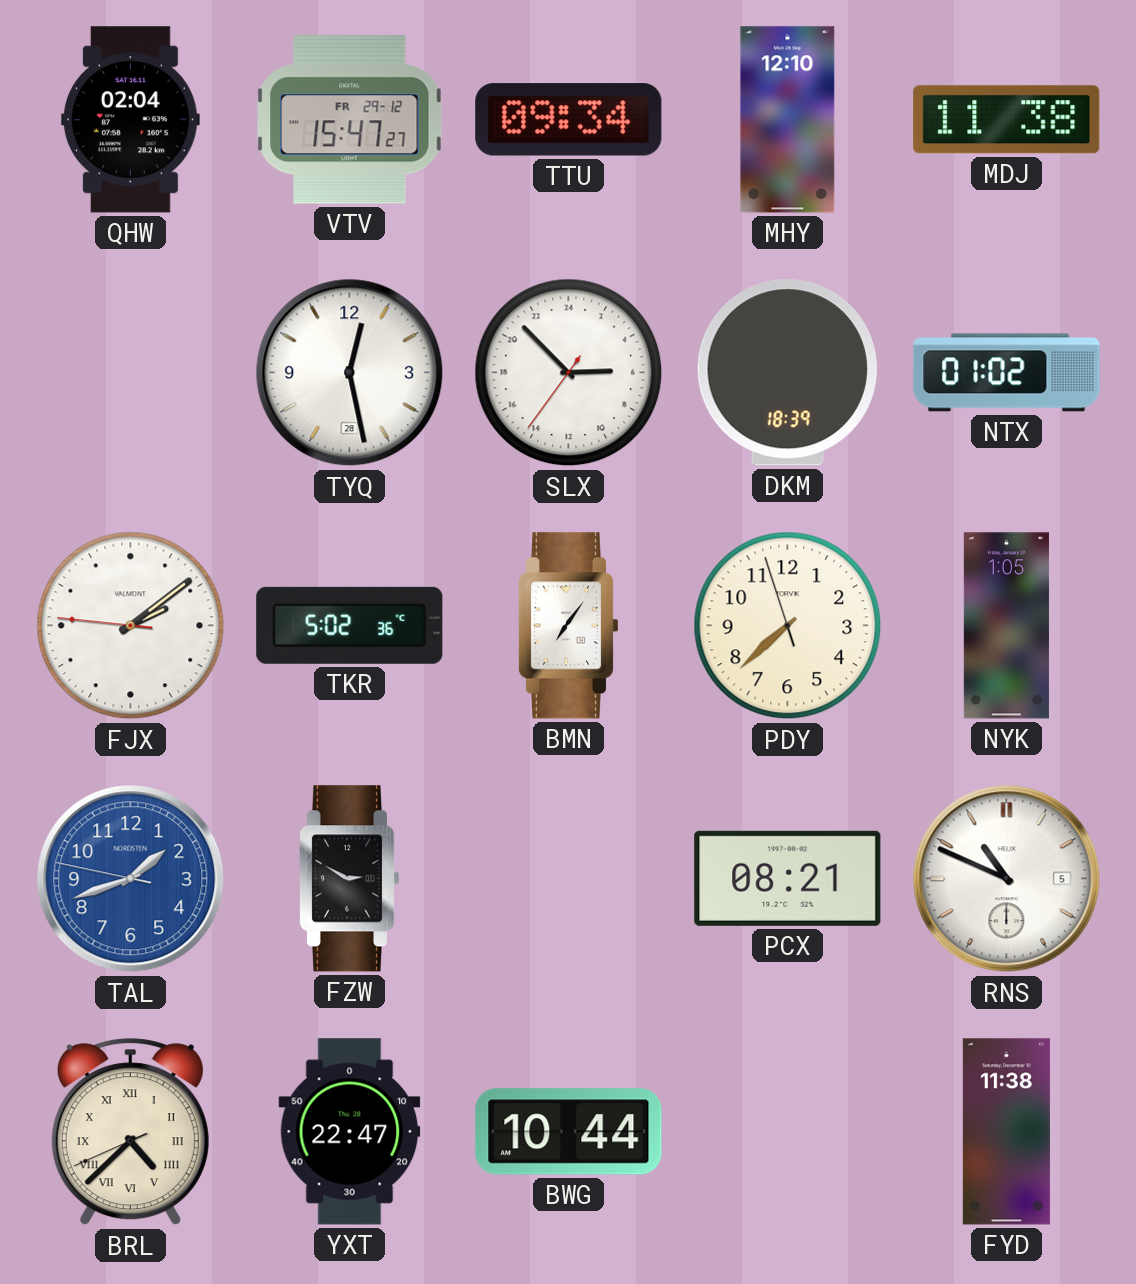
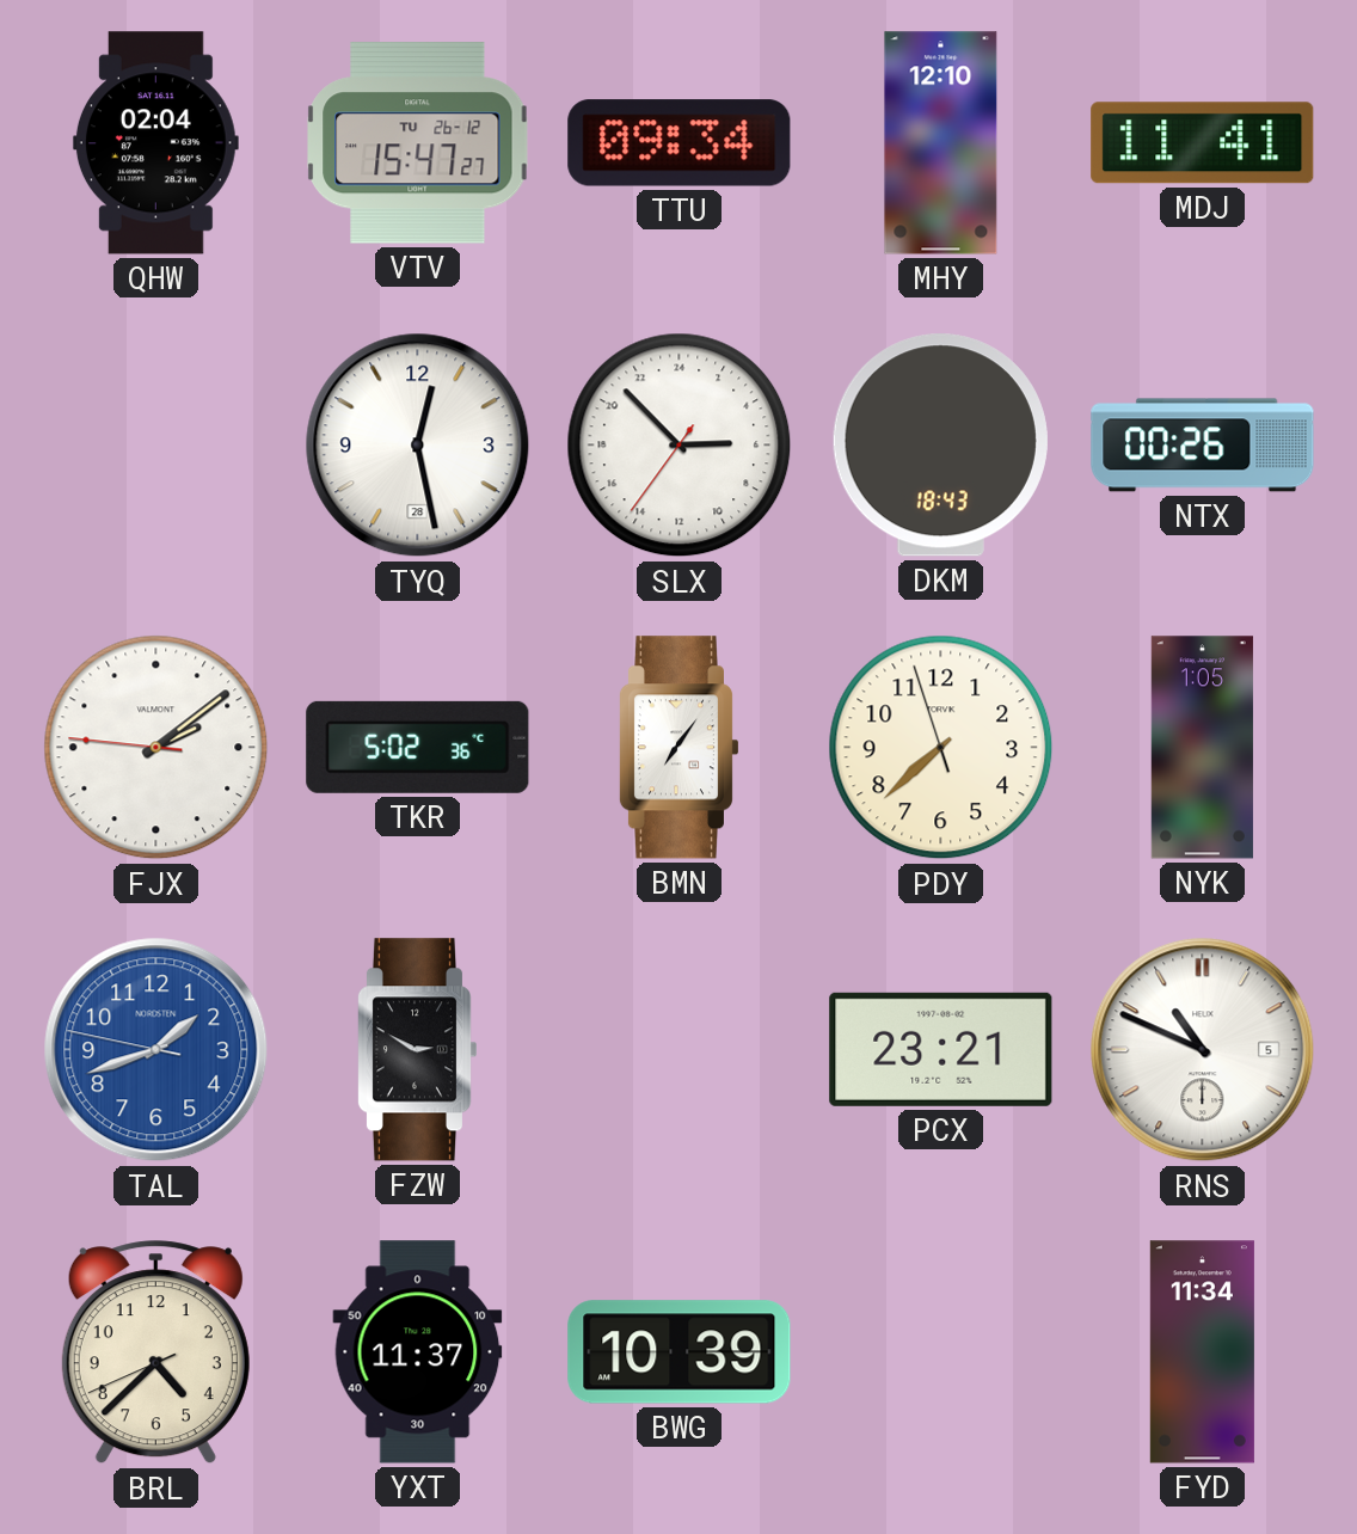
VTV date: FR 29-12 -> TU 26-12
MDJ: 11:38 -> 11:41
DKM: 18:39 -> 18:43
NTX: 01:02 -> 00:26
PCX: 08:21 -> 23:21
BRL numerals: Roman -> Arabic
YXT: 22:47 -> 11:37
BWG: 10:44 -> 10:39
FYD: 11:38 -> 11:34
